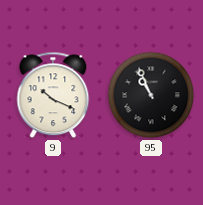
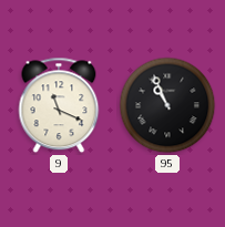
9: 10:19 -> 11:19
